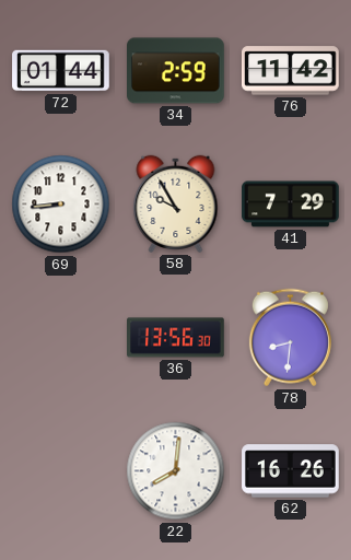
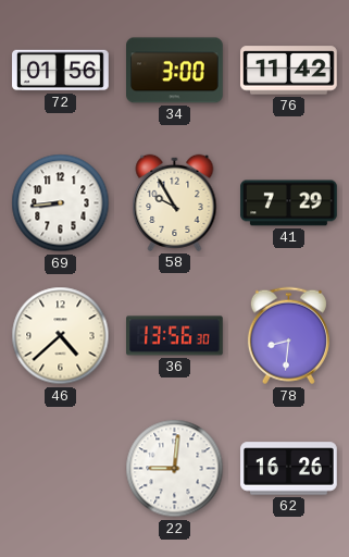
72: 01:44 -> 01:56
34: 2:59 -> 3:00
46: none -> 4:38
22: 8:01 -> 9:01
